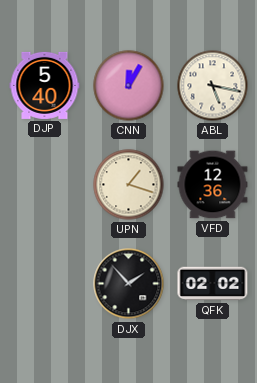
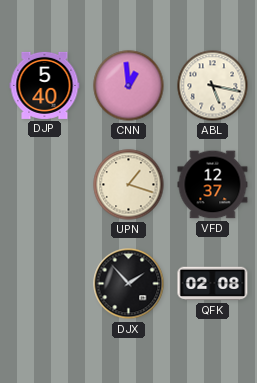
CNN: 12:05 -> 12:59
VFD: 12:36 -> 12:37
QFK: 02:02 -> 02:08
